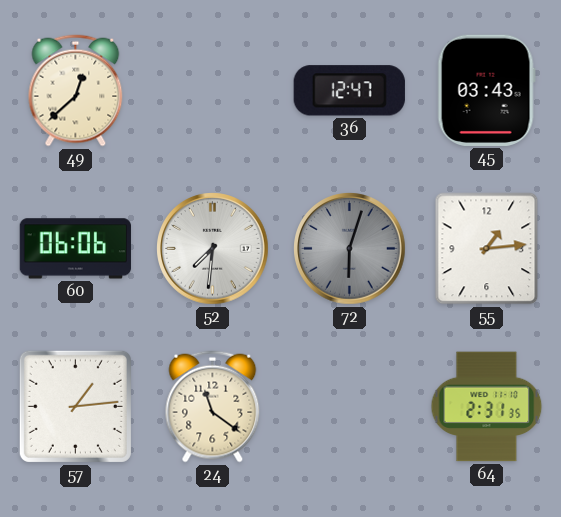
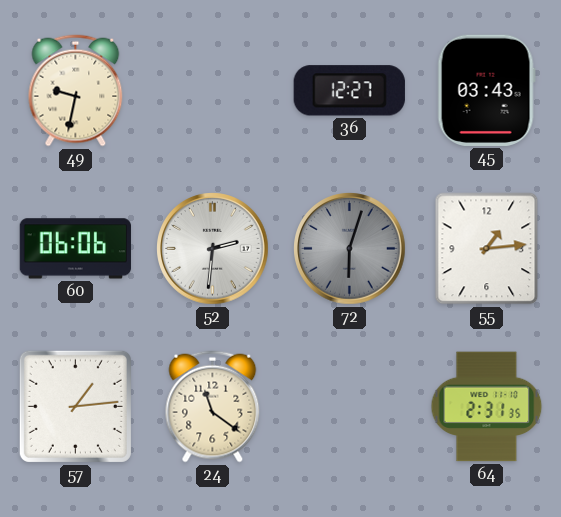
49: 12:38 -> 9:32
36: 12:47 -> 12:27
52: 7:31 -> 2:31
